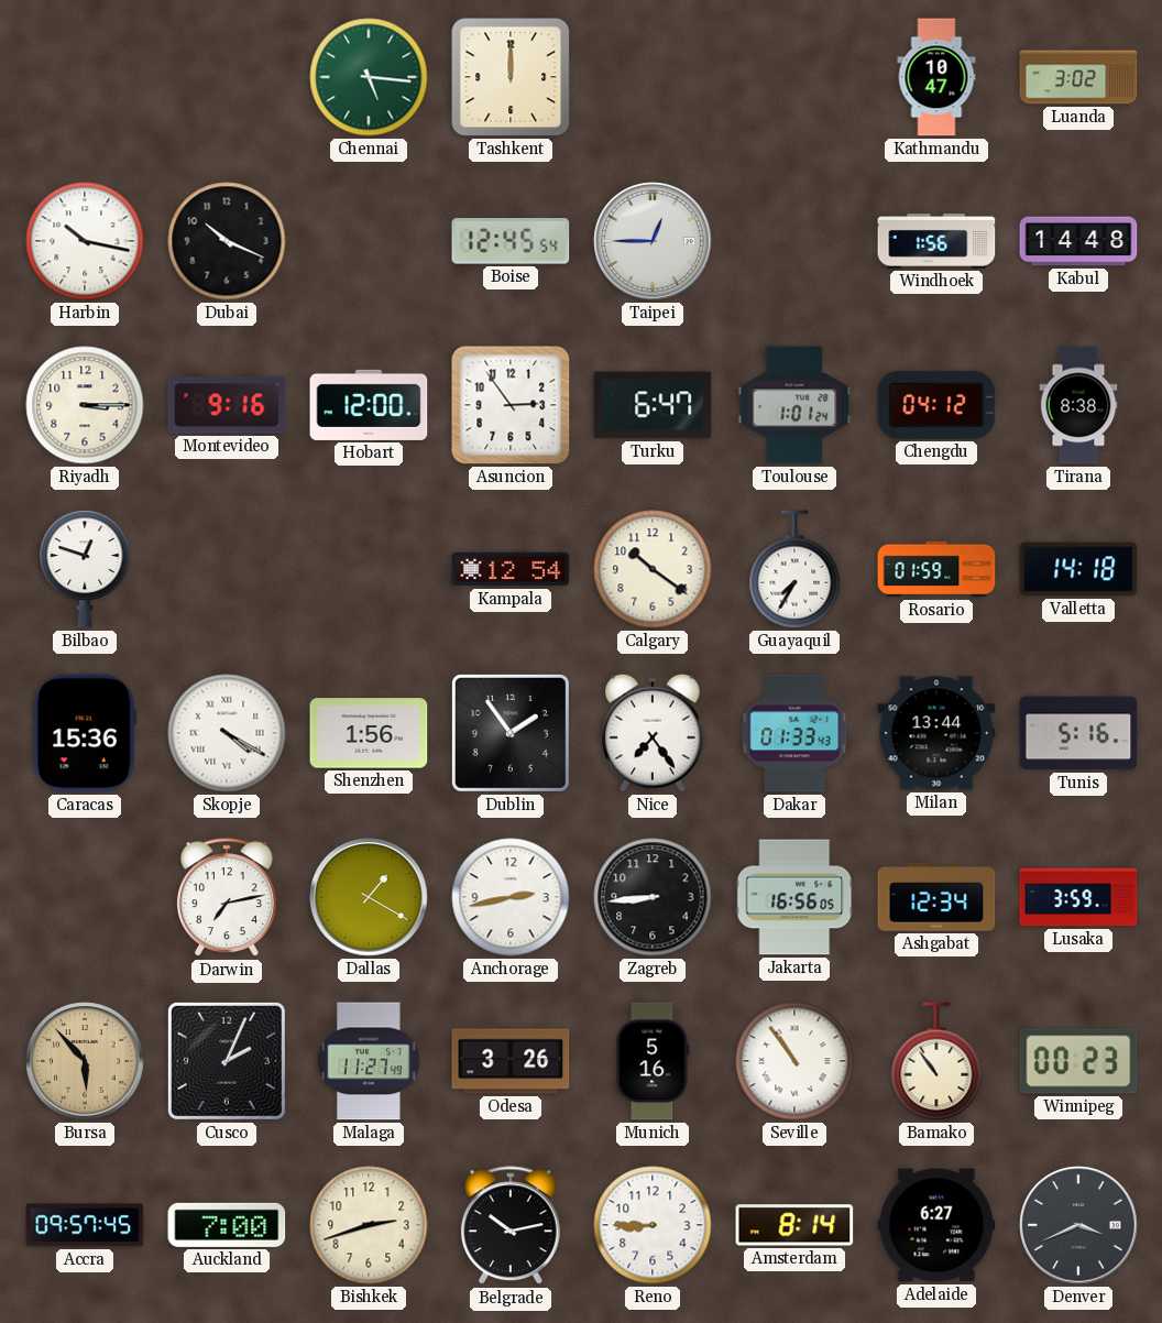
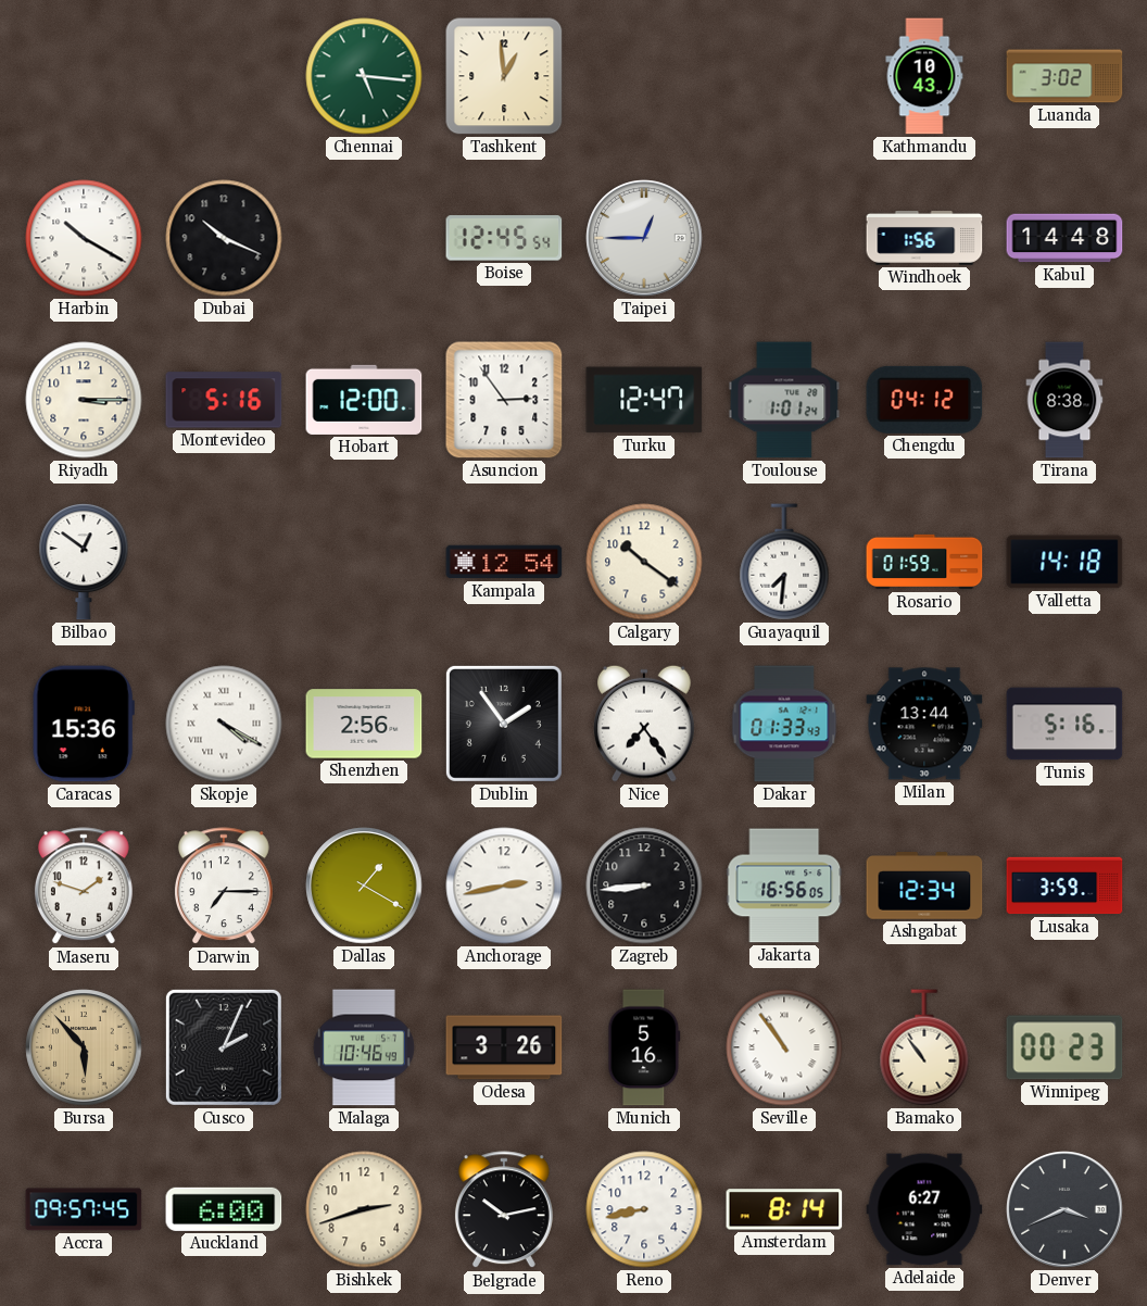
Tashkent: 12:00 -> 12:59
Kathmandu: 10:47 -> 10:43
Harbin: 10:17 -> 10:20
Montevideo: 9:16 -> 5:16
Turku: 6:47 -> 12:47
Bilbao: 12:48 -> 12:51
Guayaquil: 7:35 -> 7:31
Shenzhen: 1:56 -> 2:56
Maseru: none -> 1:48
Darwin: 7:13 -> 7:15
Malaga: 11:27 -> 10:46
Auckland: 7:00 -> 6:00
Reno: 8:45 -> 8:43
